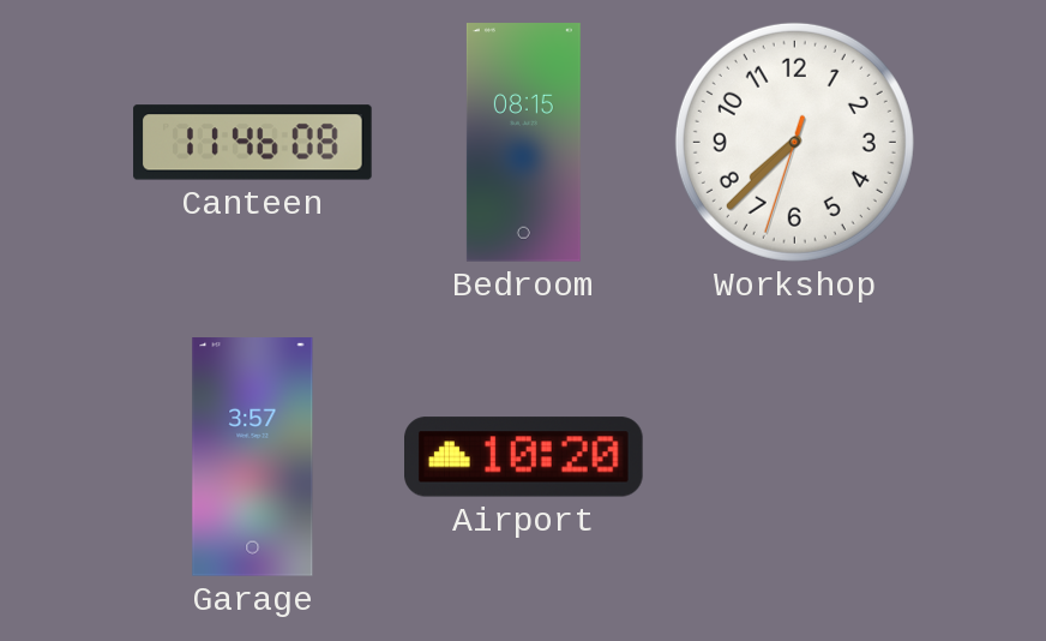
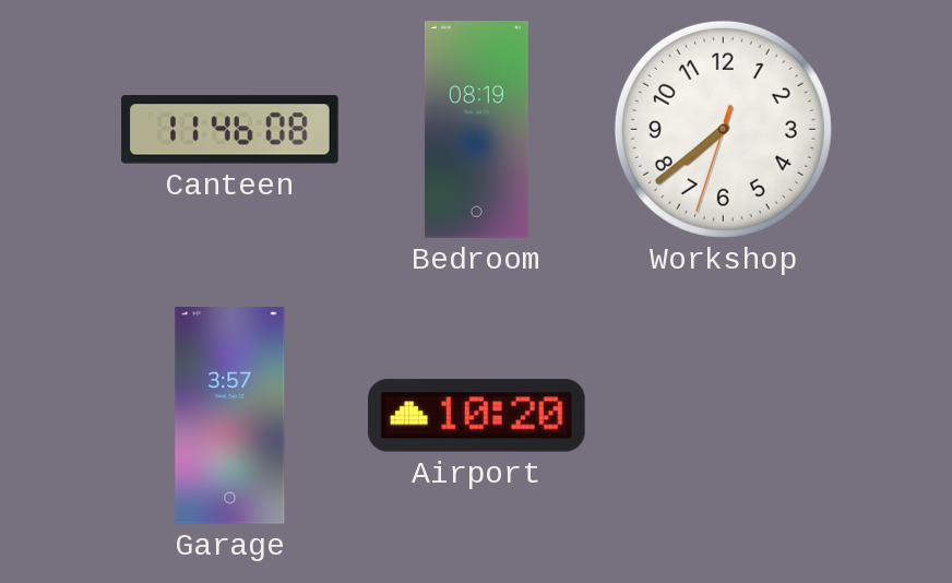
Bedroom: 08:15 -> 08:19
Workshop: 7:37 -> 7:38
